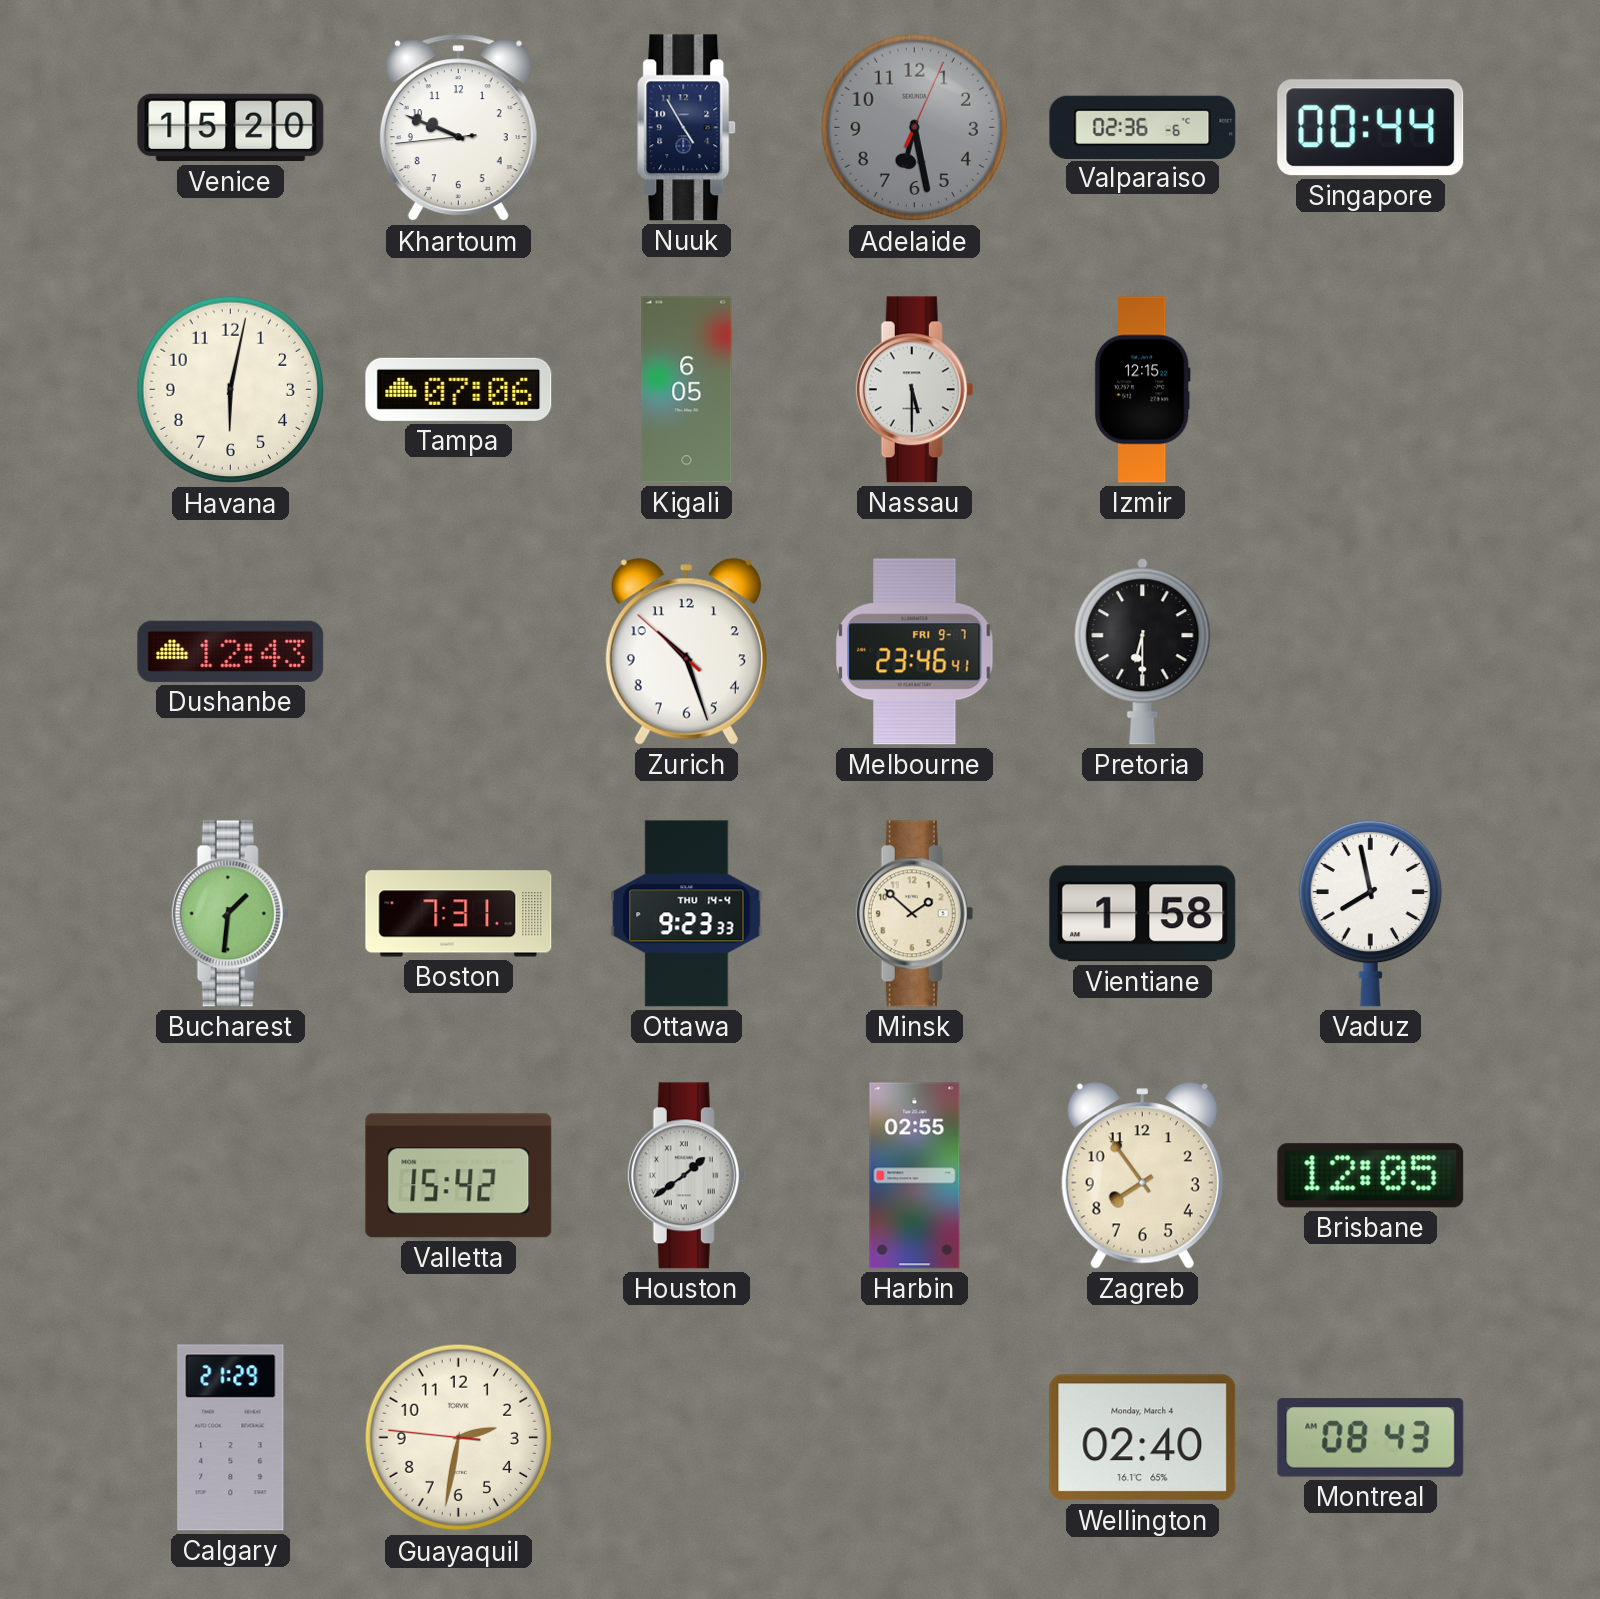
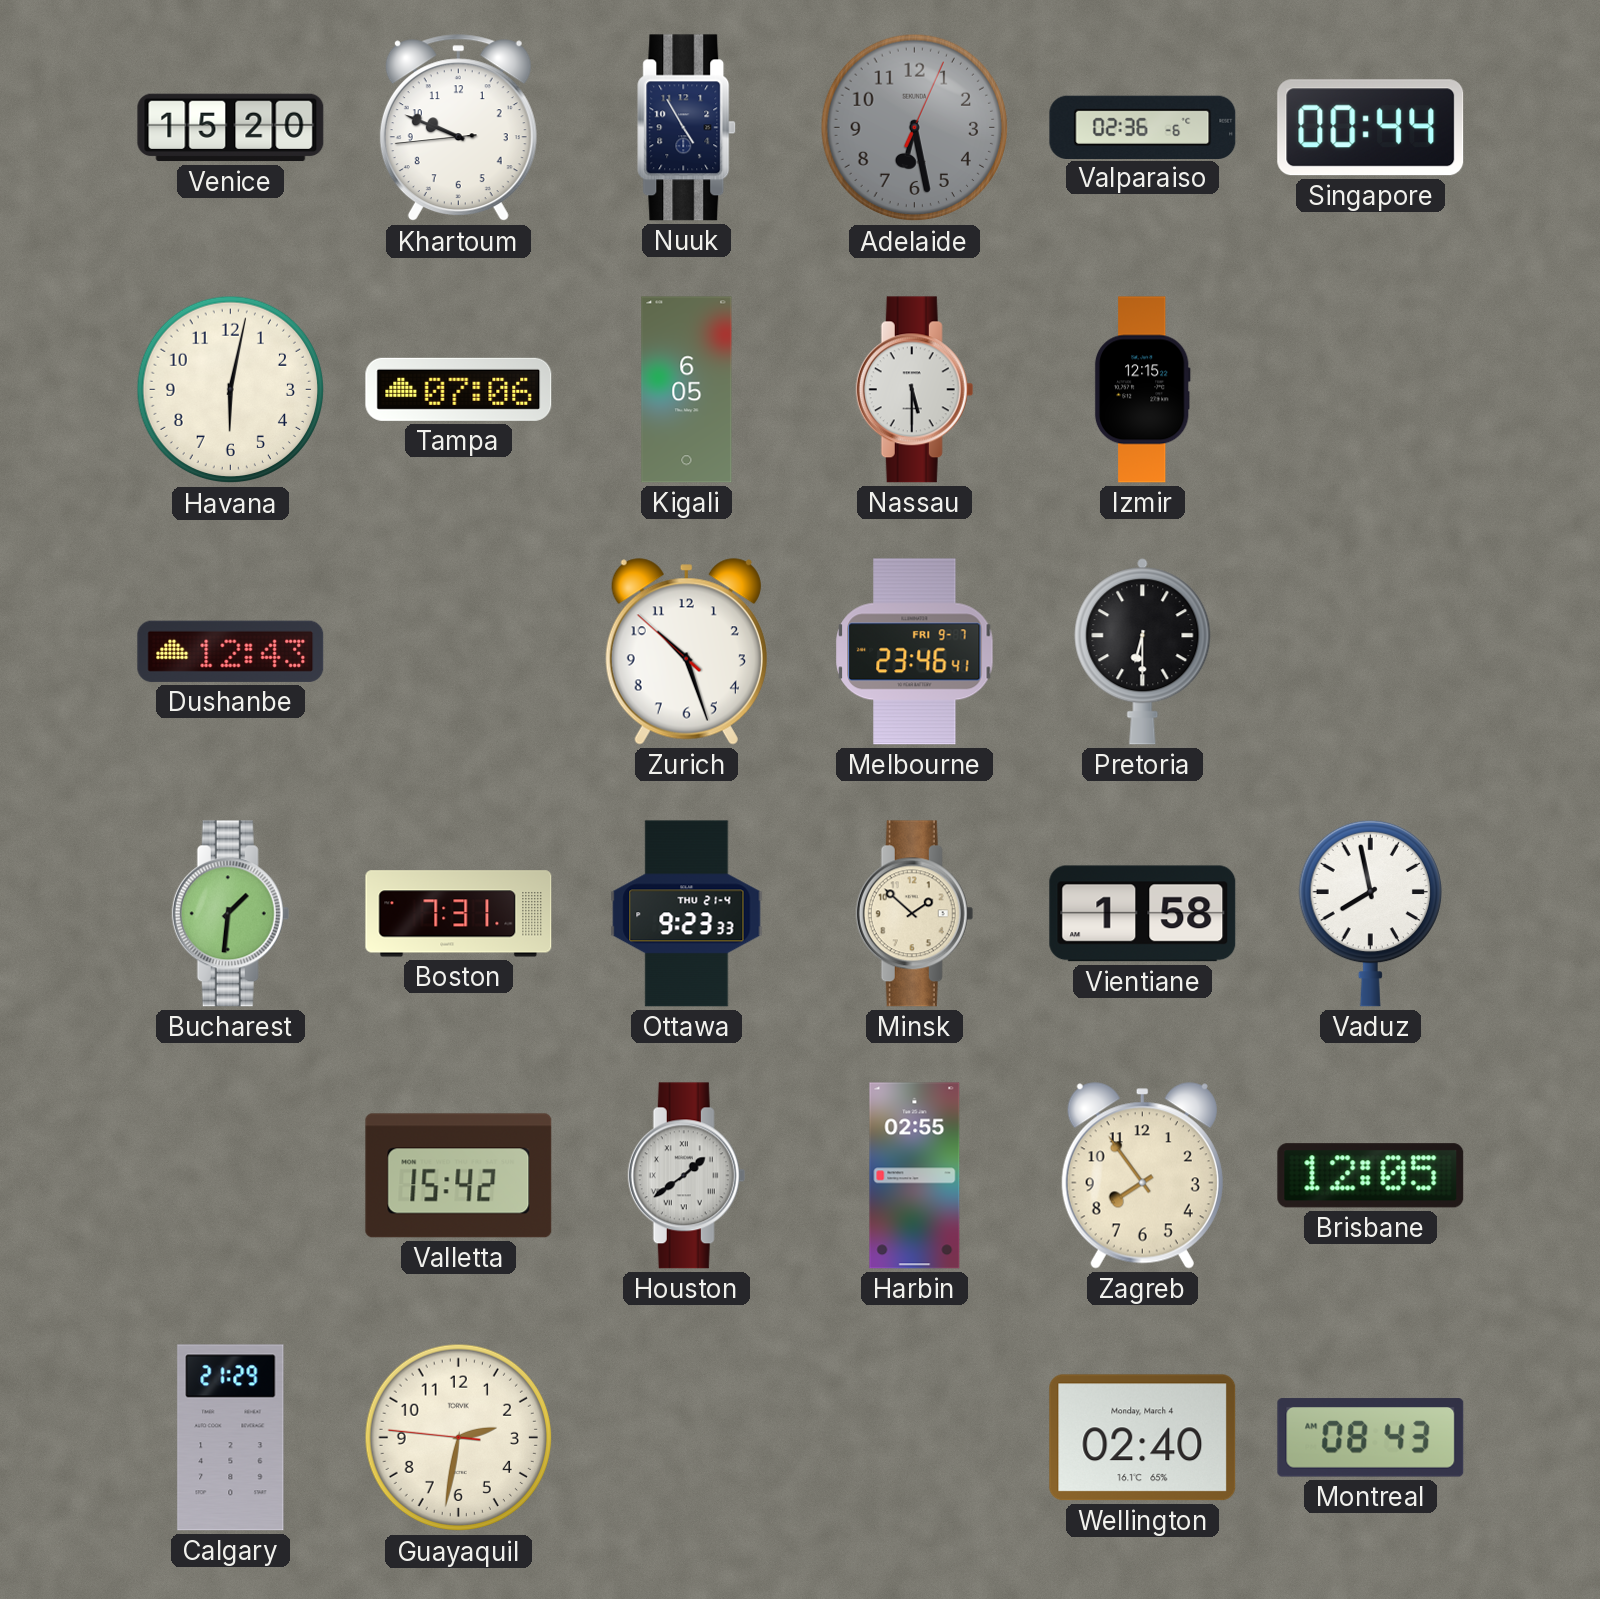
Ottawa date: THU 14-4 -> THU 21-4
